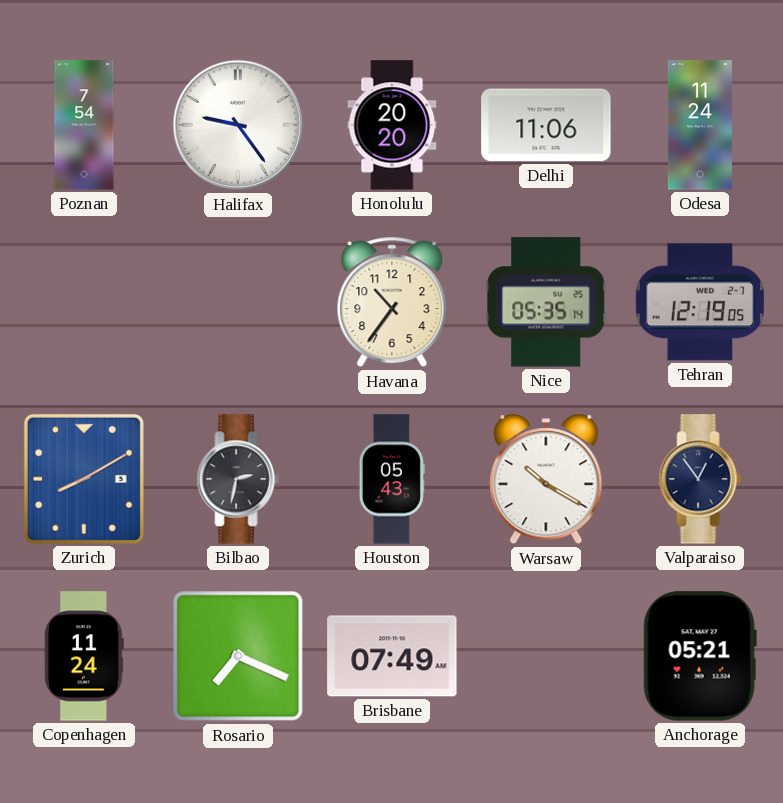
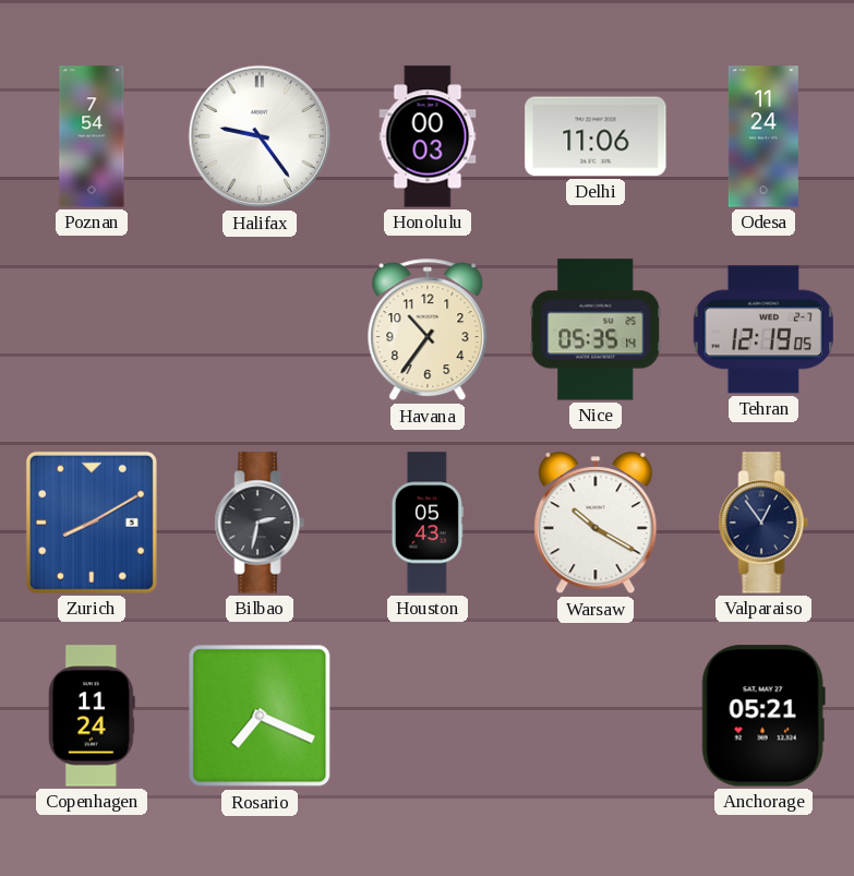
Honolulu: 20:20 -> 00:03
Brisbane: 07:49 -> none
